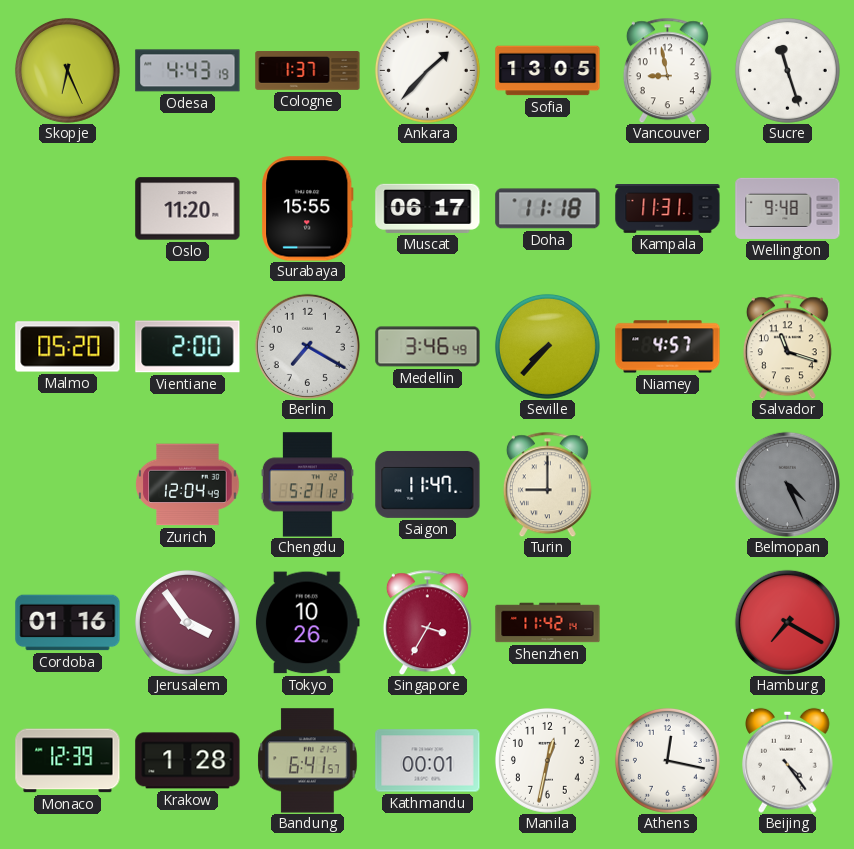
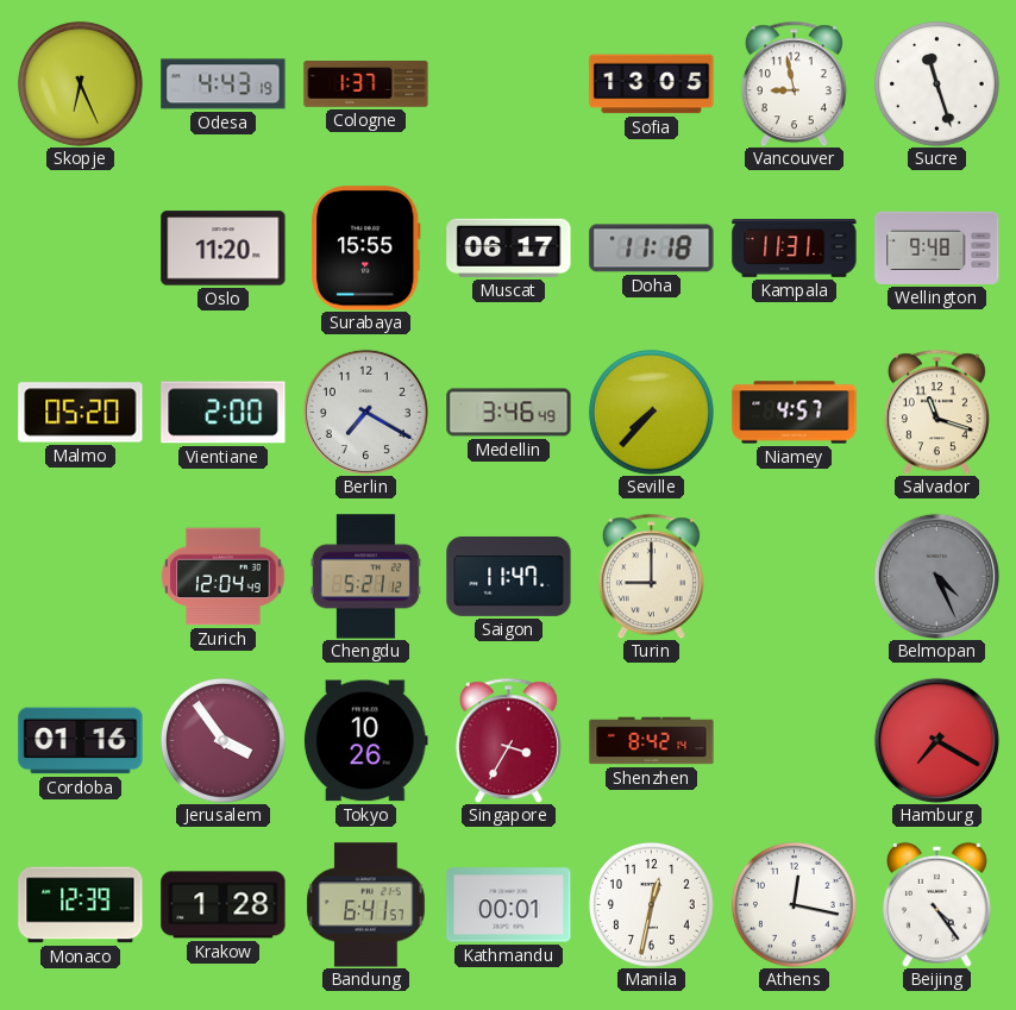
Ankara: 1:37 -> none
Shenzhen: 11:42 -> 8:42
